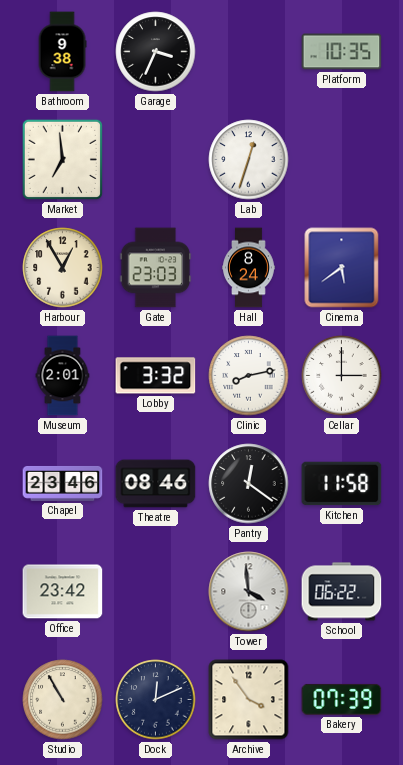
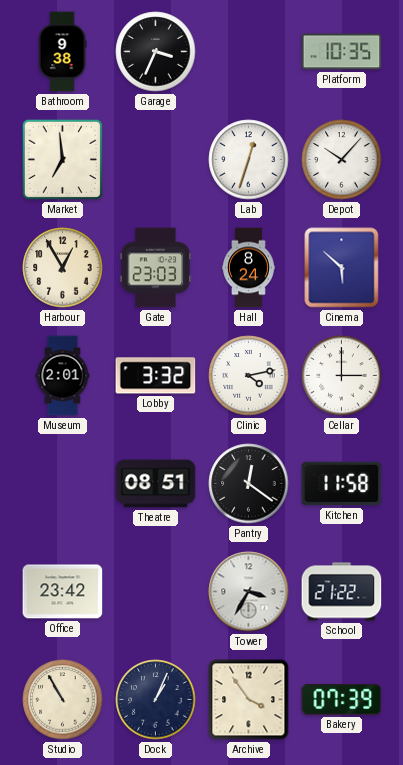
Depot: none -> 10:07
Cinema: 5:39 -> 5:52
Clinic: 8:13 -> 4:13
Chapel: 23:46 -> none
Theatre: 08:46 -> 08:51
Tower: 3:59 -> 3:35
School: 06:22 -> 21:22
Dock: 12:11 -> 1:04
